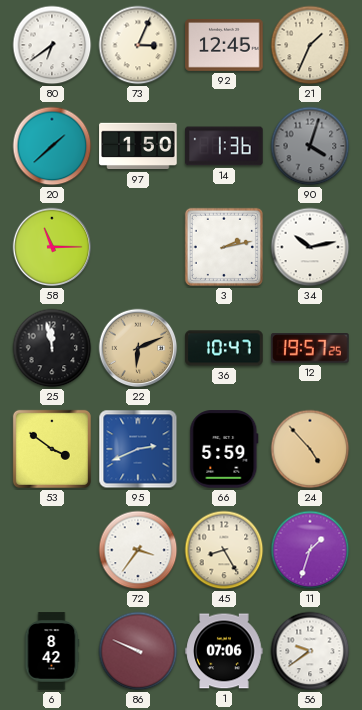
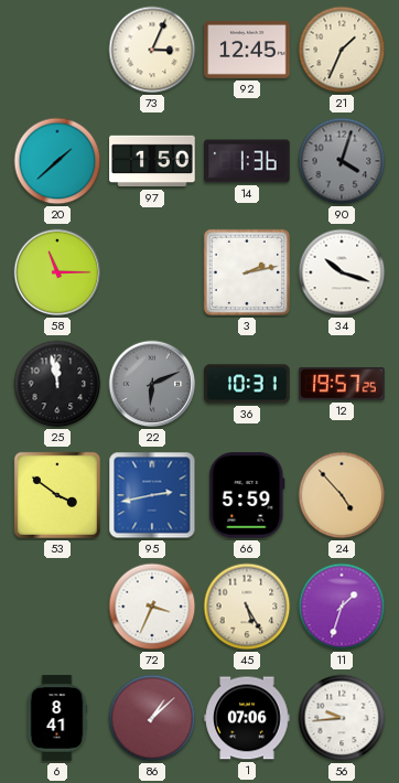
80: 6:39 -> none
34: 10:13 -> 10:18
22 dial: champagne -> grey
36: 10:47 -> 10:31
95: 2:41 -> 2:43
72: 3:36 -> 3:34
45: 8:25 -> 5:25
6: 8:42 -> 8:41
86: 9:49 -> 1:08
56: 9:39 -> 9:44
